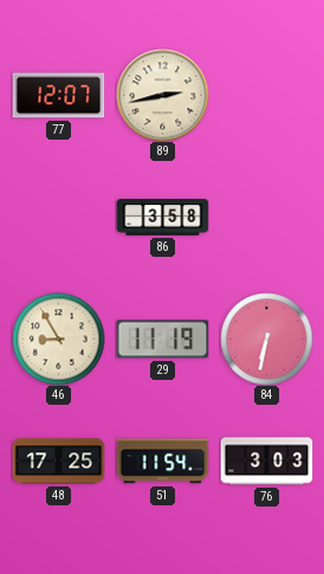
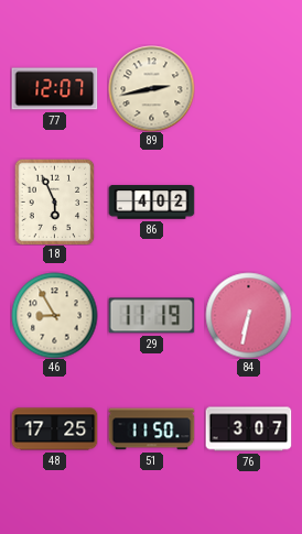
18: none -> 5:56
86: 3:58 -> 4:02
51: 11:54 -> 11:50
76: 3:03 -> 3:07
